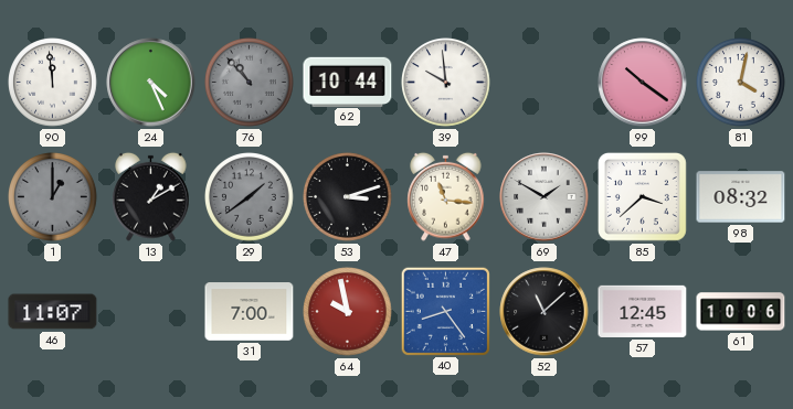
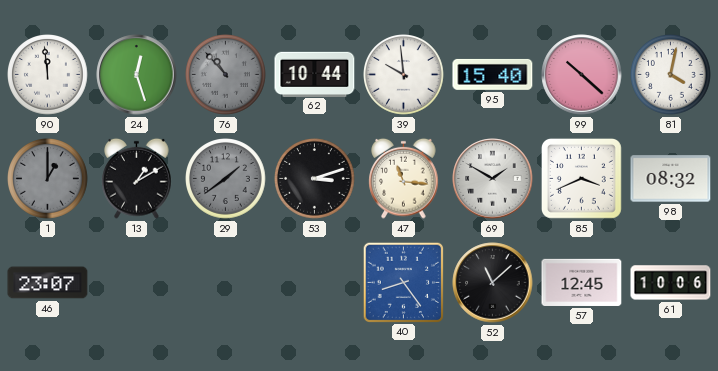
24: 4:26 -> 12:27
95: none -> 15:40
99: 10:21 -> 10:22
85: 3:38 -> 3:41
46: 11:07 -> 23:07
31: 7:00 -> none
64: 9:58 -> none
